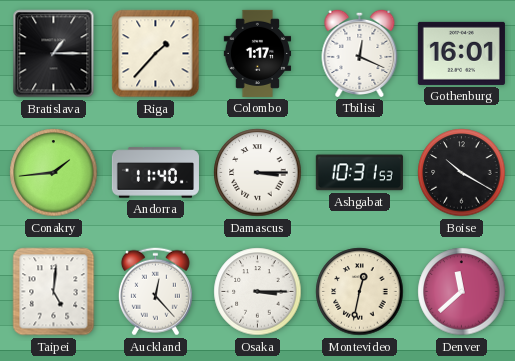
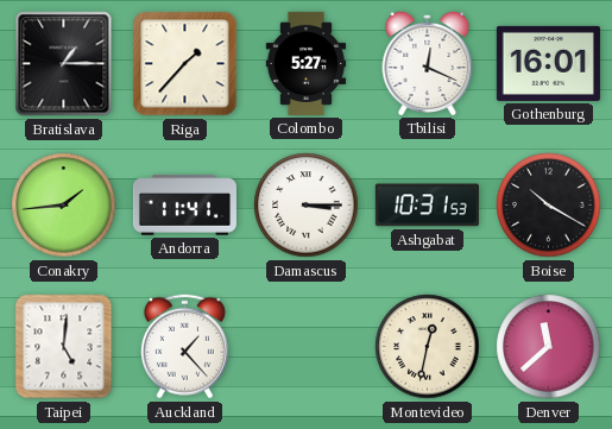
Colombo: 1:17 -> 5:27
Andorra: 11:40 -> 11:41
Auckland: 12:23 -> 1:23
Osaka: 3:15 -> none
